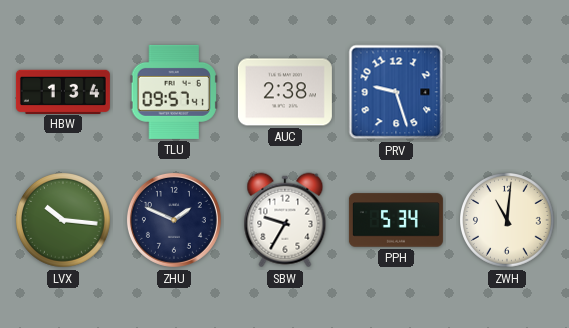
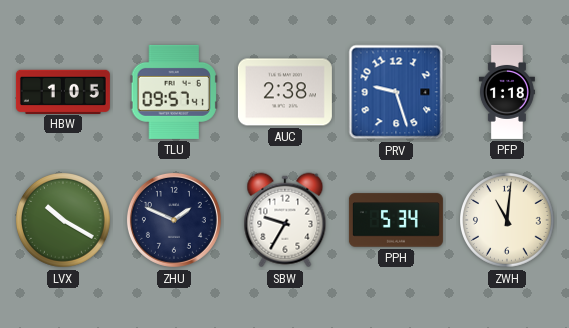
HBW: 1:34 -> 1:05
PFP: none -> 1:18
LVX: 10:16 -> 10:20
